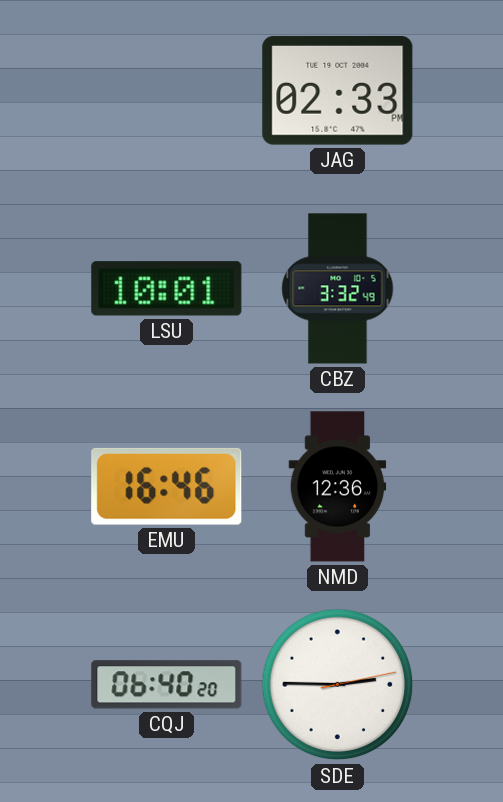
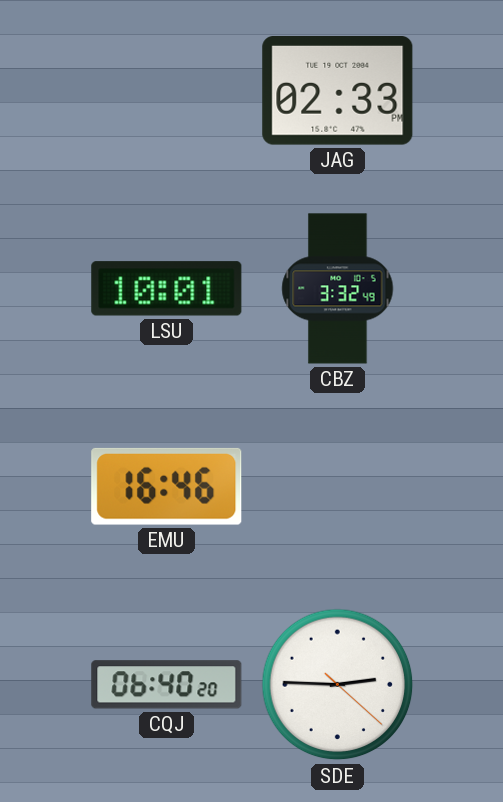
NMD: 12:36 -> none
SDE: 2:45:13 -> 2:45:22
